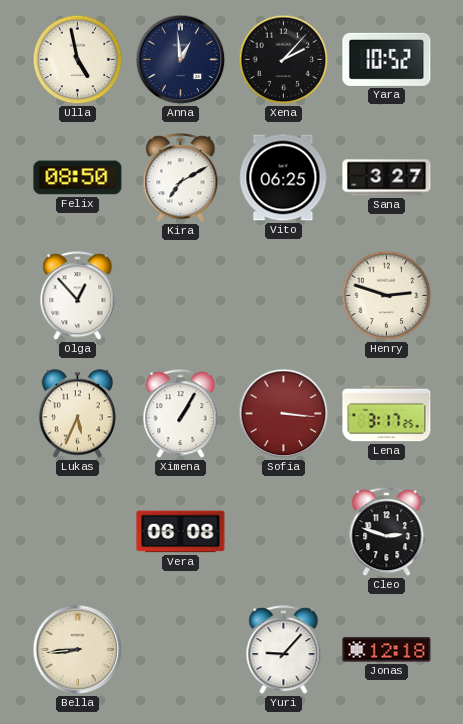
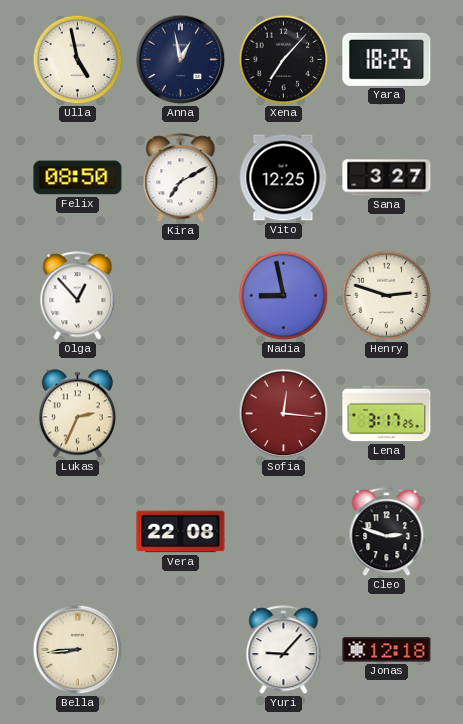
Anna: 12:59 -> 12:58
Xena: 2:07 -> 7:07
Yara: 10:52 -> 18:25
Vito: 06:25 -> 12:25
Nadia: none -> 8:58
Lukas: 5:34 -> 2:34
Ximena: 1:05 -> none
Sofia: 3:16 -> 12:16
Vera: 06:08 -> 22:08
